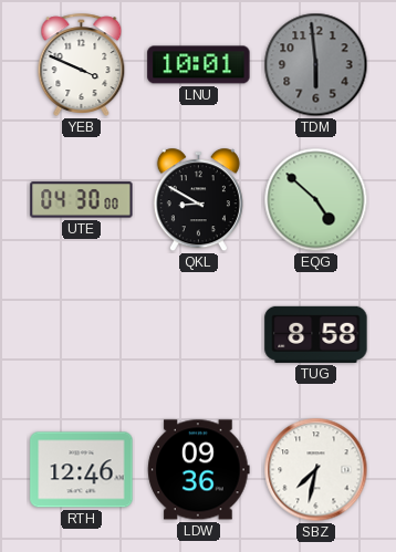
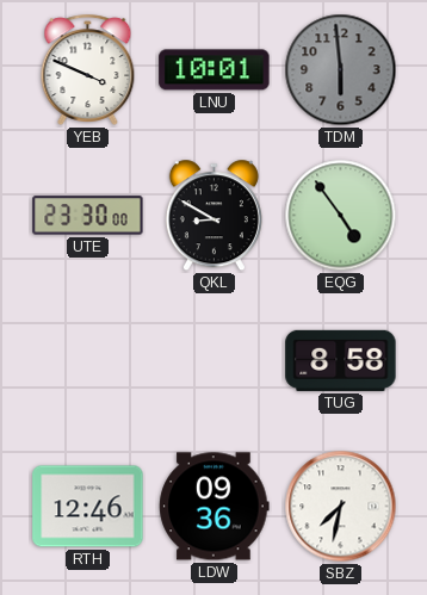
UTE: 04:30 -> 23:30
EQG: 4:52 -> 4:54
